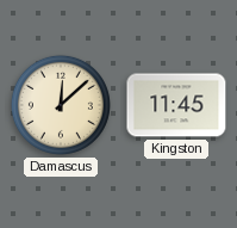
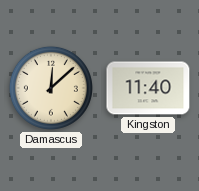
Kingston: 11:45 -> 11:40
